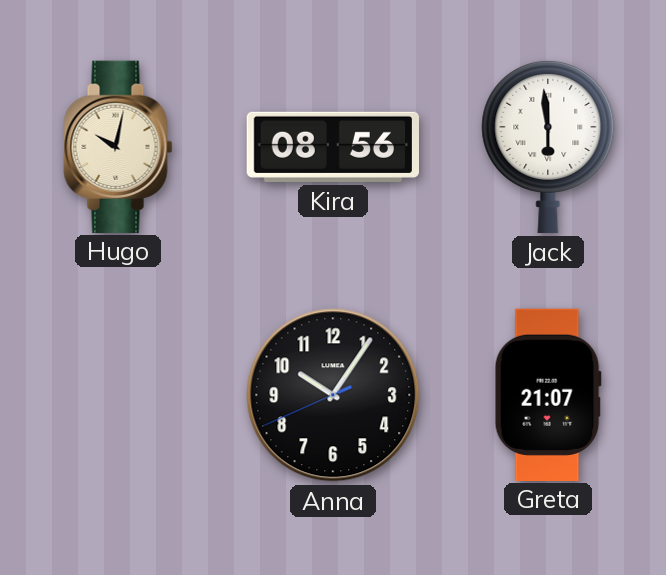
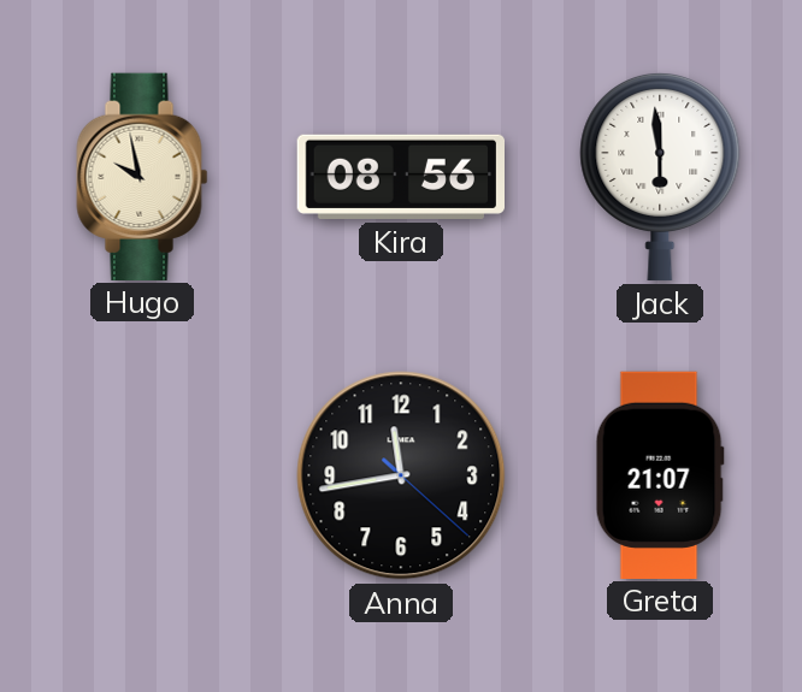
Hugo: 10:02 -> 9:58
Anna: 10:05 -> 11:43
